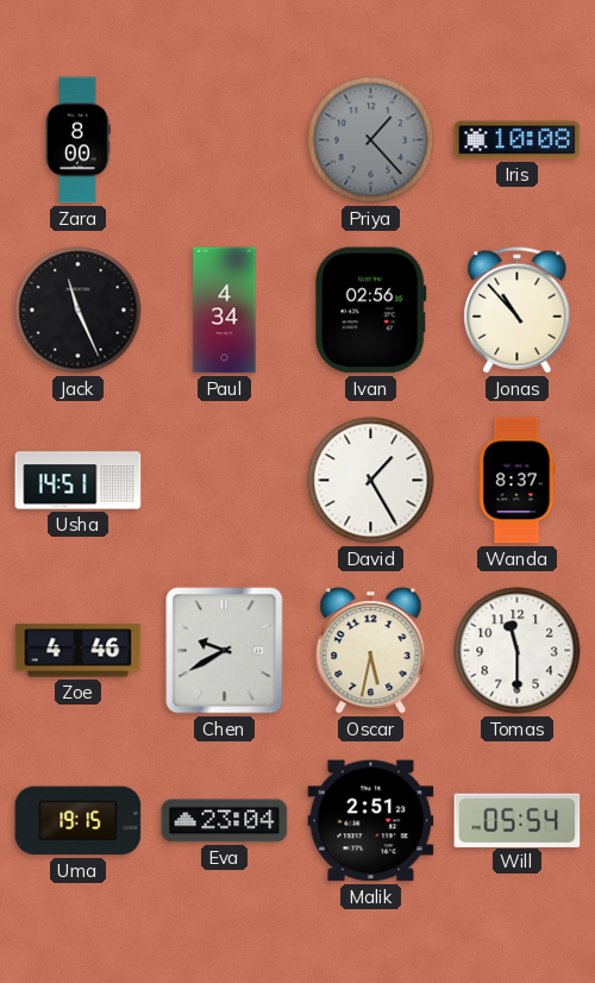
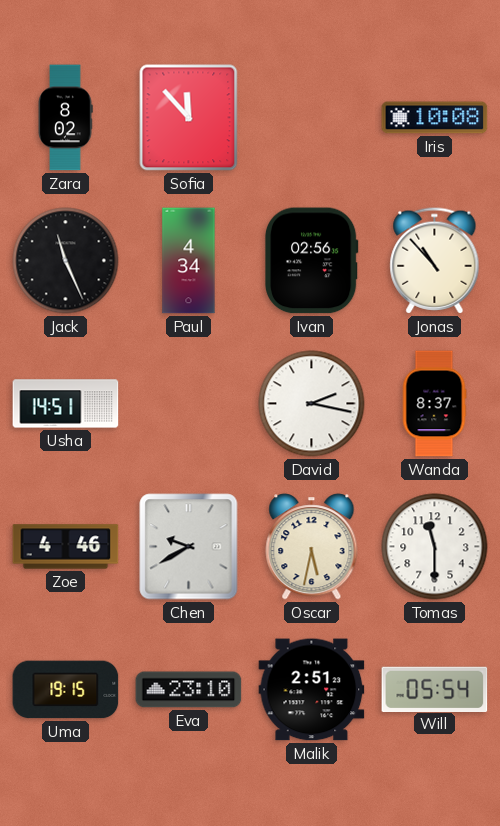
Zara: 8:00 -> 8:02
Sofia: none -> 11:53
Priya: 1:23 -> none
David: 1:25 -> 2:17
Eva: 23:04 -> 23:10
